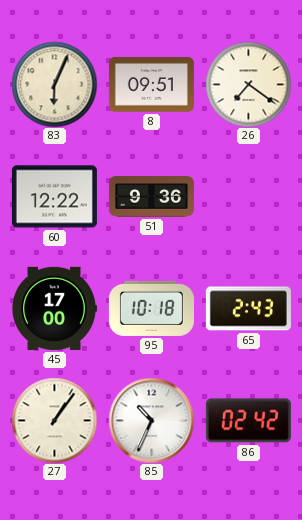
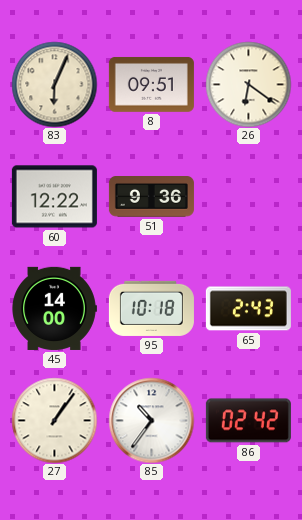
26: 7:21 -> 6:21
45: 17:00 -> 14:00
85: 10:34 -> 10:36
